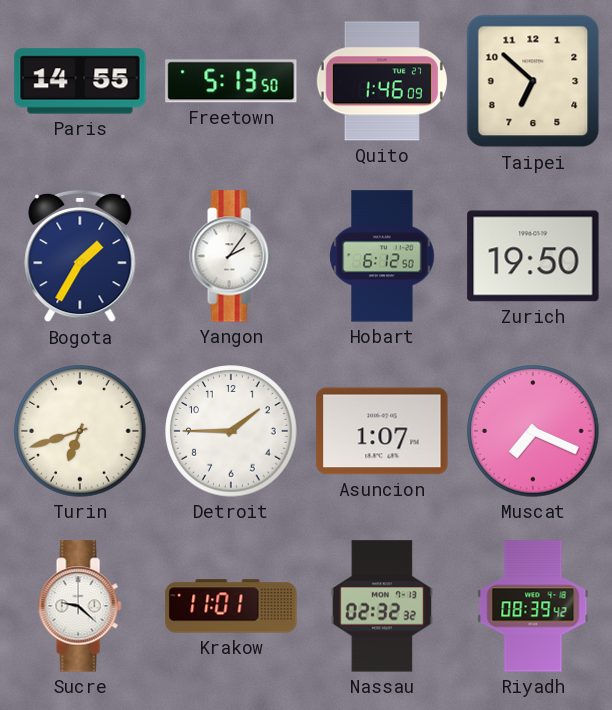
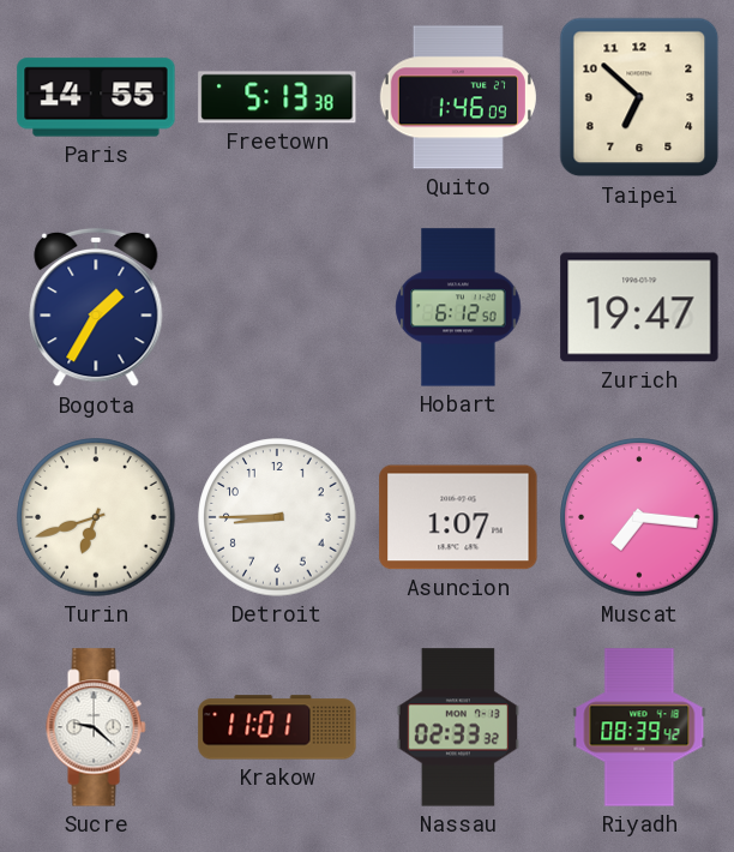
Freetown: 5:13:50 -> 5:13:38
Yangon: 2:06 -> none
Zurich: 19:50 -> 19:47
Detroit: 1:45 -> 8:45
Muscat: 7:19 -> 7:16
Nassau: 02:32 -> 02:33
